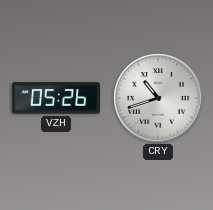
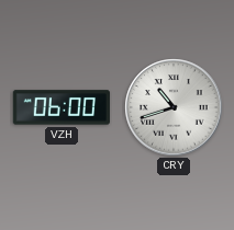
VZH: 05:26 -> 06:00
